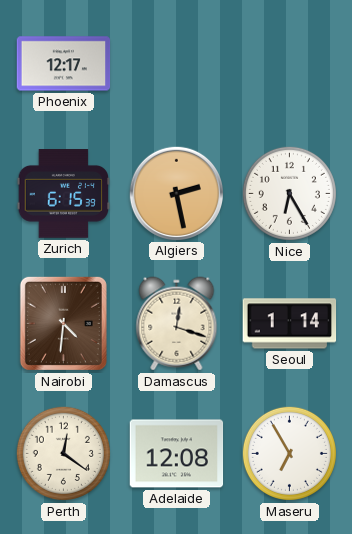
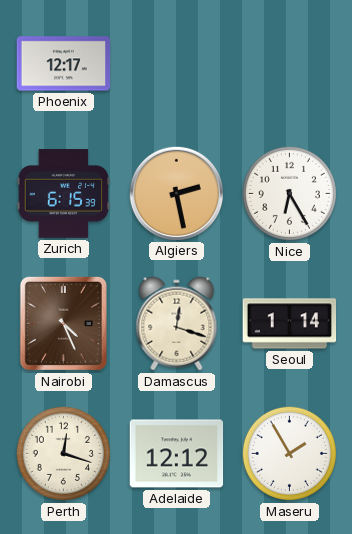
Nairobi: 4:31 -> 4:26
Perth: 12:21 -> 12:18
Adelaide: 12:08 -> 12:12
Maseru: 6:55 -> 1:55
